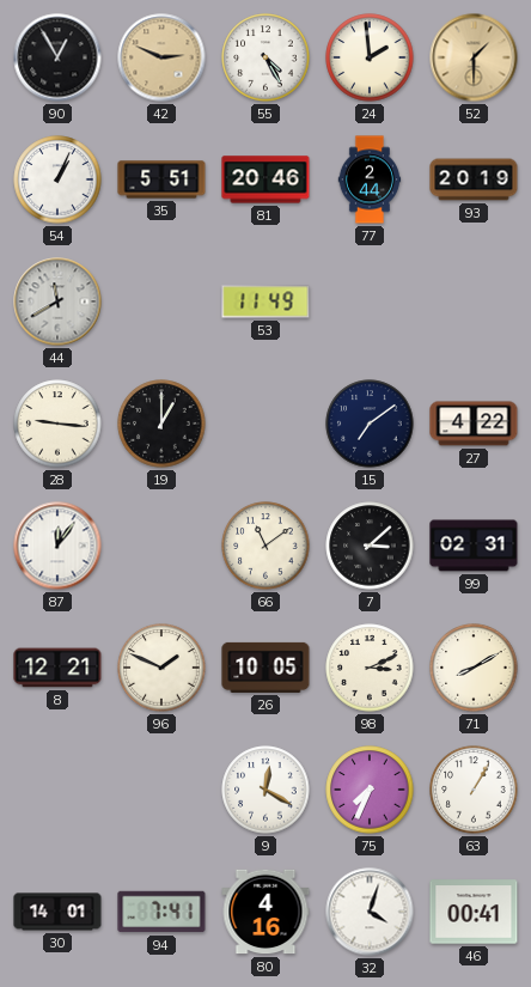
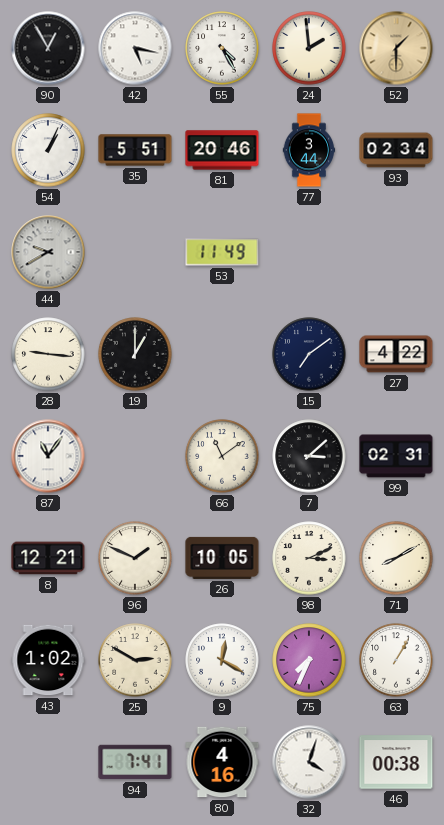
42: 2:49 -> 5:17
42 dial: champagne -> white
77: 2:44 -> 3:44
93: 20:19 -> 02:34
44: 11:40 -> 9:40
87: 12:06 -> 11:06
43: none -> 1:02
25: none -> 2:50
30: 14:01 -> none
46: 00:41 -> 00:38
